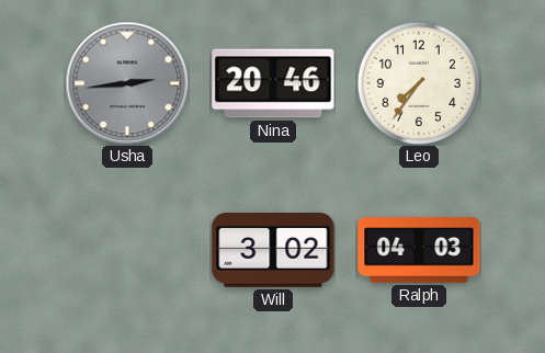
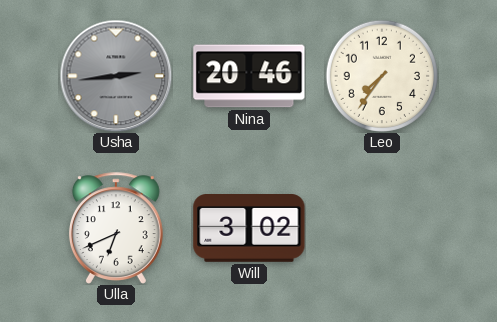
Ulla: none -> 6:41
Ralph: 04:03 -> none
